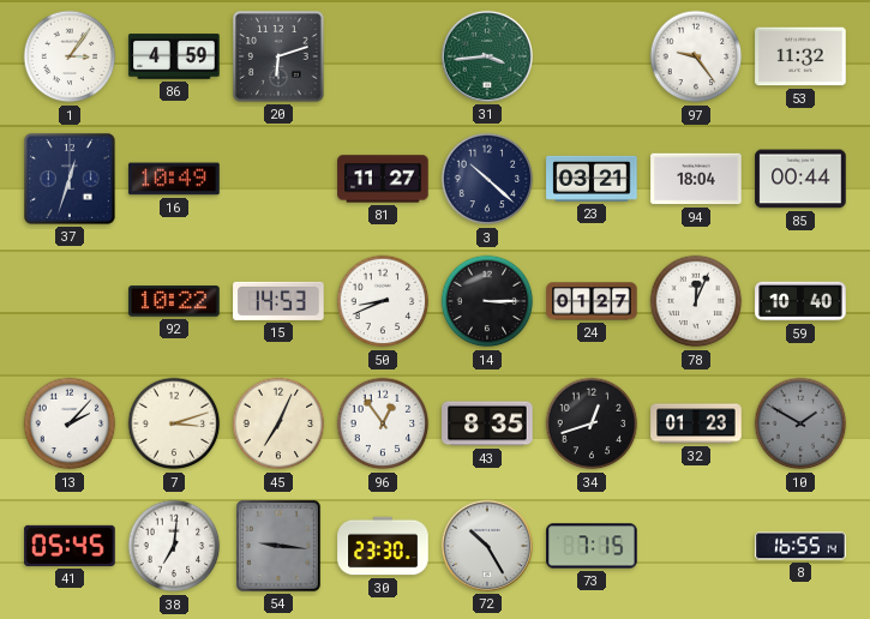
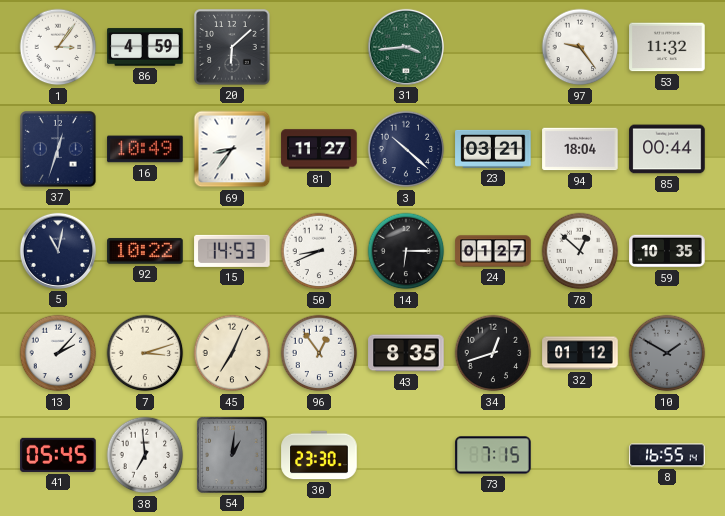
20: 6:12 -> 6:08
69: none -> 8:36
5: none -> 11:02
14: 3:15 -> 6:15
78: 12:04 -> 12:52
59: 10:40 -> 10:35
32: 01:23 -> 01:12
38: 7:01 -> 6:59
54: 9:16 -> 1:01
72: 10:25 -> none
